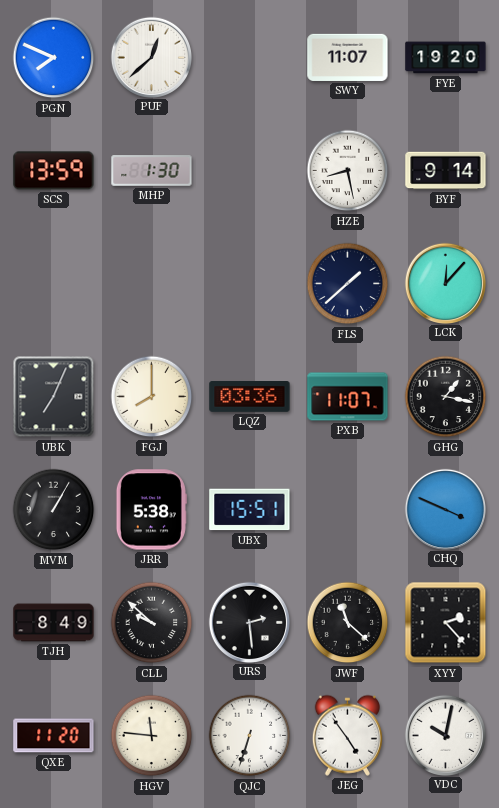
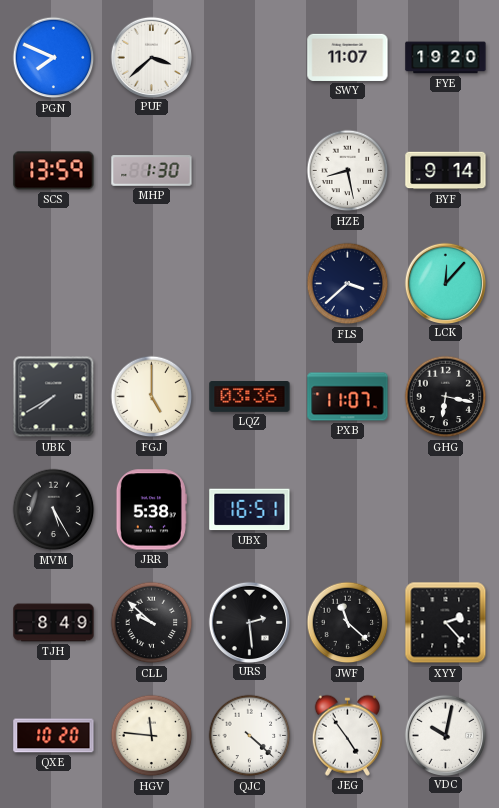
PUF: 12:38 -> 3:38
FLS: 1:38 -> 3:38
UBK: 7:04 -> 7:40
FGJ: 8:00 -> 5:00
GHG: 1:17 -> 6:17
MVM: 1:05 -> 5:25
UBX: 15:51 -> 16:51
CHQ: 3:49 -> none
QXE: 11:20 -> 10:20
QJC: 6:33 -> 4:22
